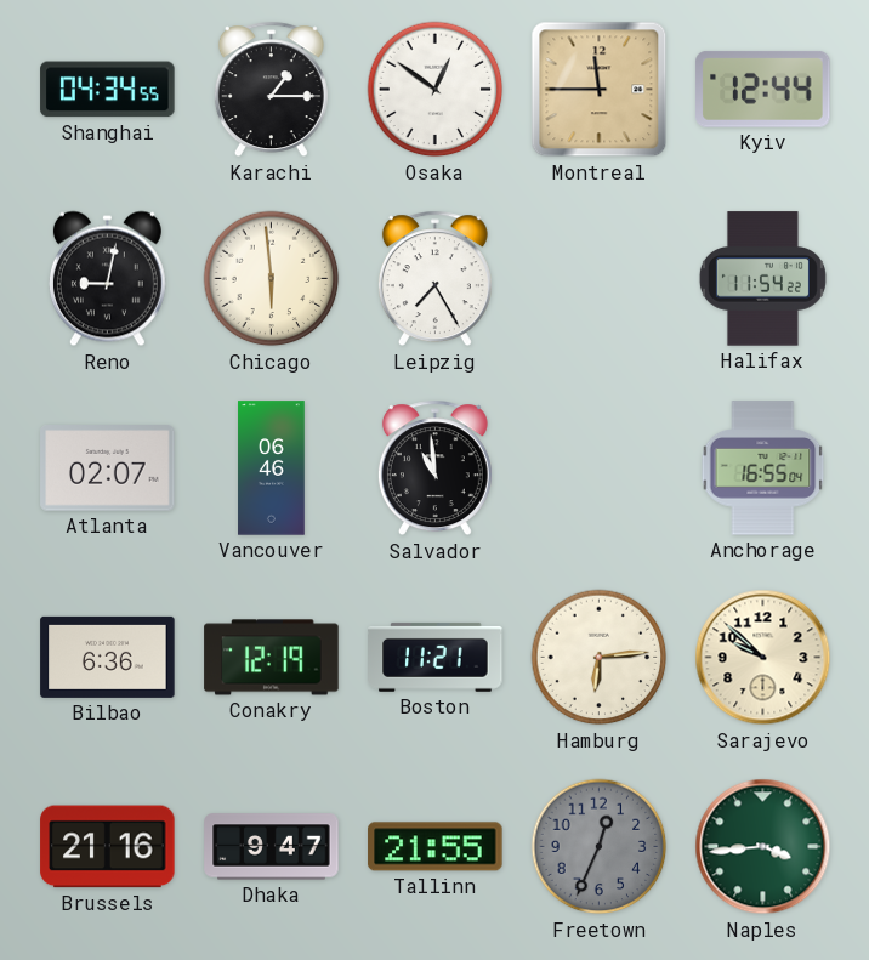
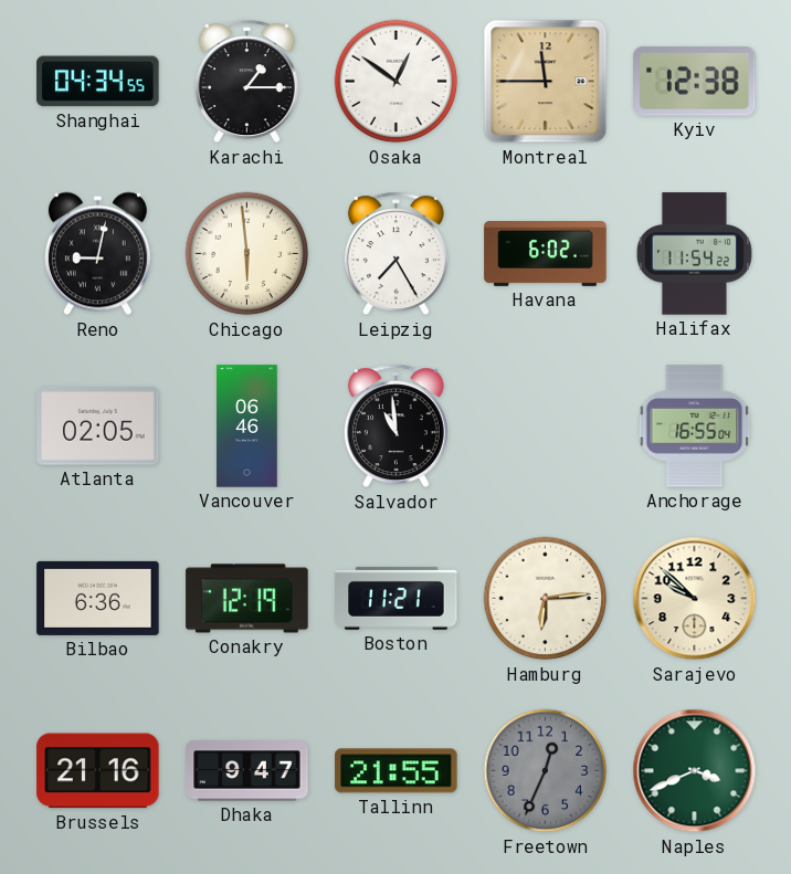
Kyiv: 12:44 -> 12:38
Havana: none -> 6:02
Atlanta: 02:07 -> 02:05
Naples: 3:44 -> 3:41
